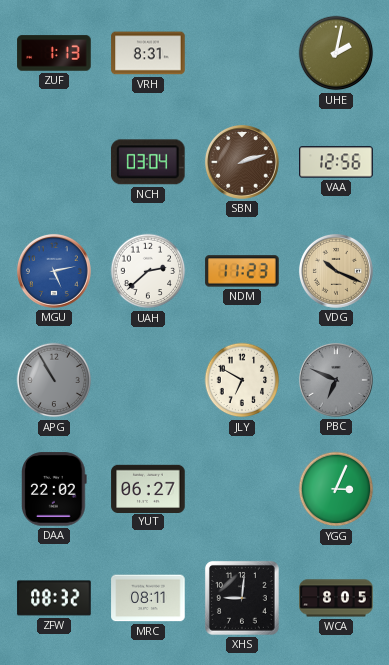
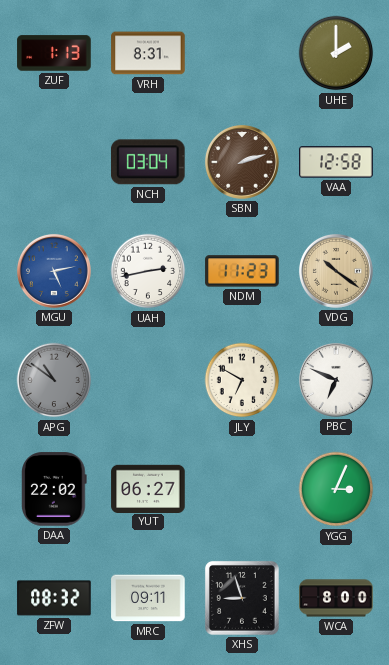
UHE: 2:02 -> 2:00
VAA: 12:56 -> 12:58
UAH: 2:38 -> 2:43
VDG: 10:19 -> 10:21
APG: 10:55 -> 10:51
PBC dial: grey -> white
MRC: 08:11 -> 09:11
XHS: 9:01 -> 8:57
WCA: 8:05 -> 8:00
